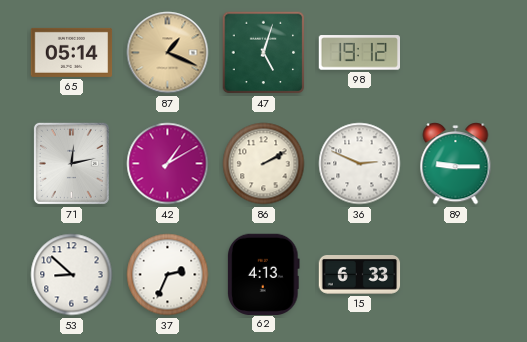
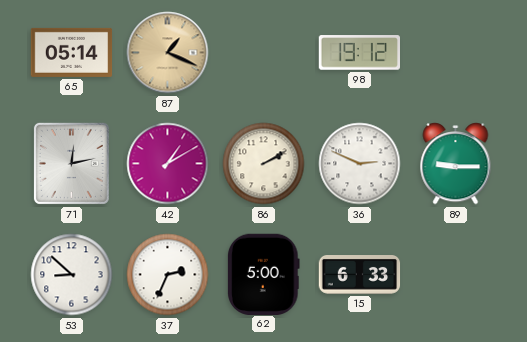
47: 5:03 -> none
62: 4:13 -> 5:00
